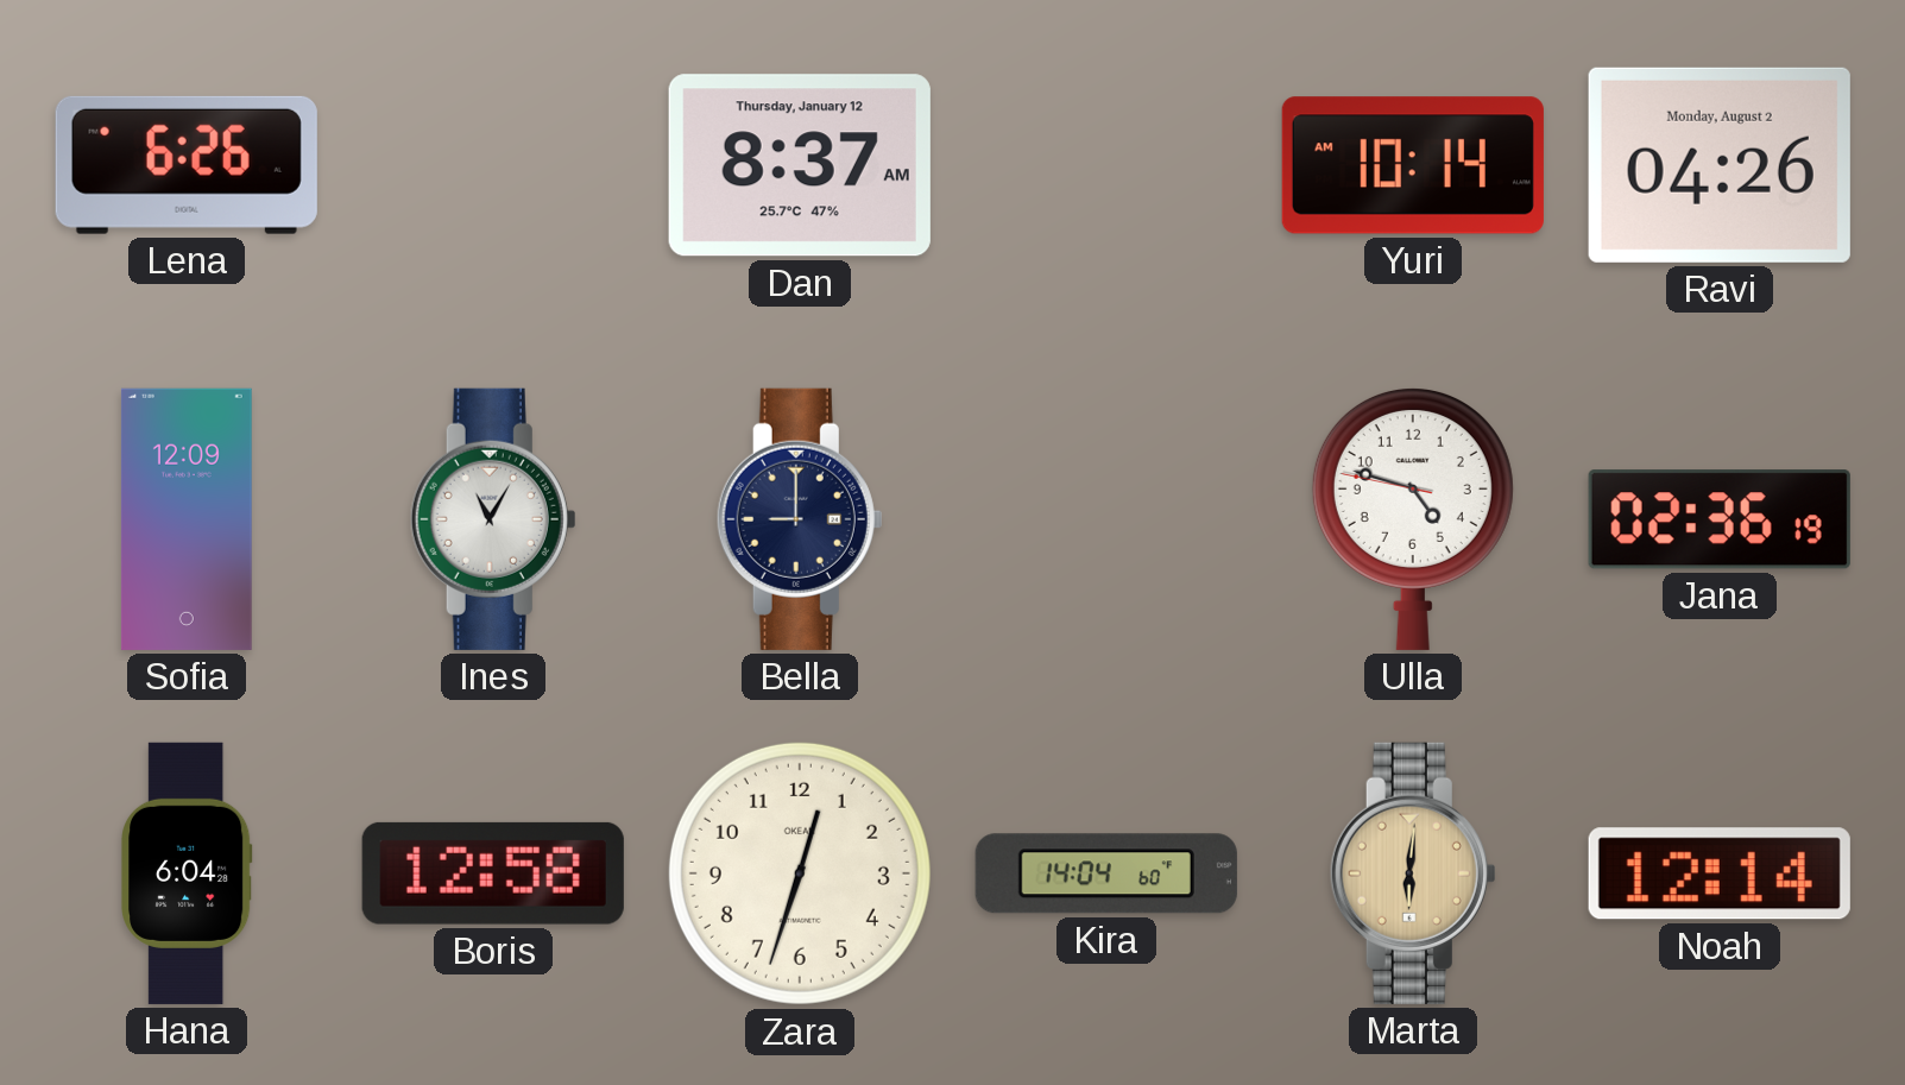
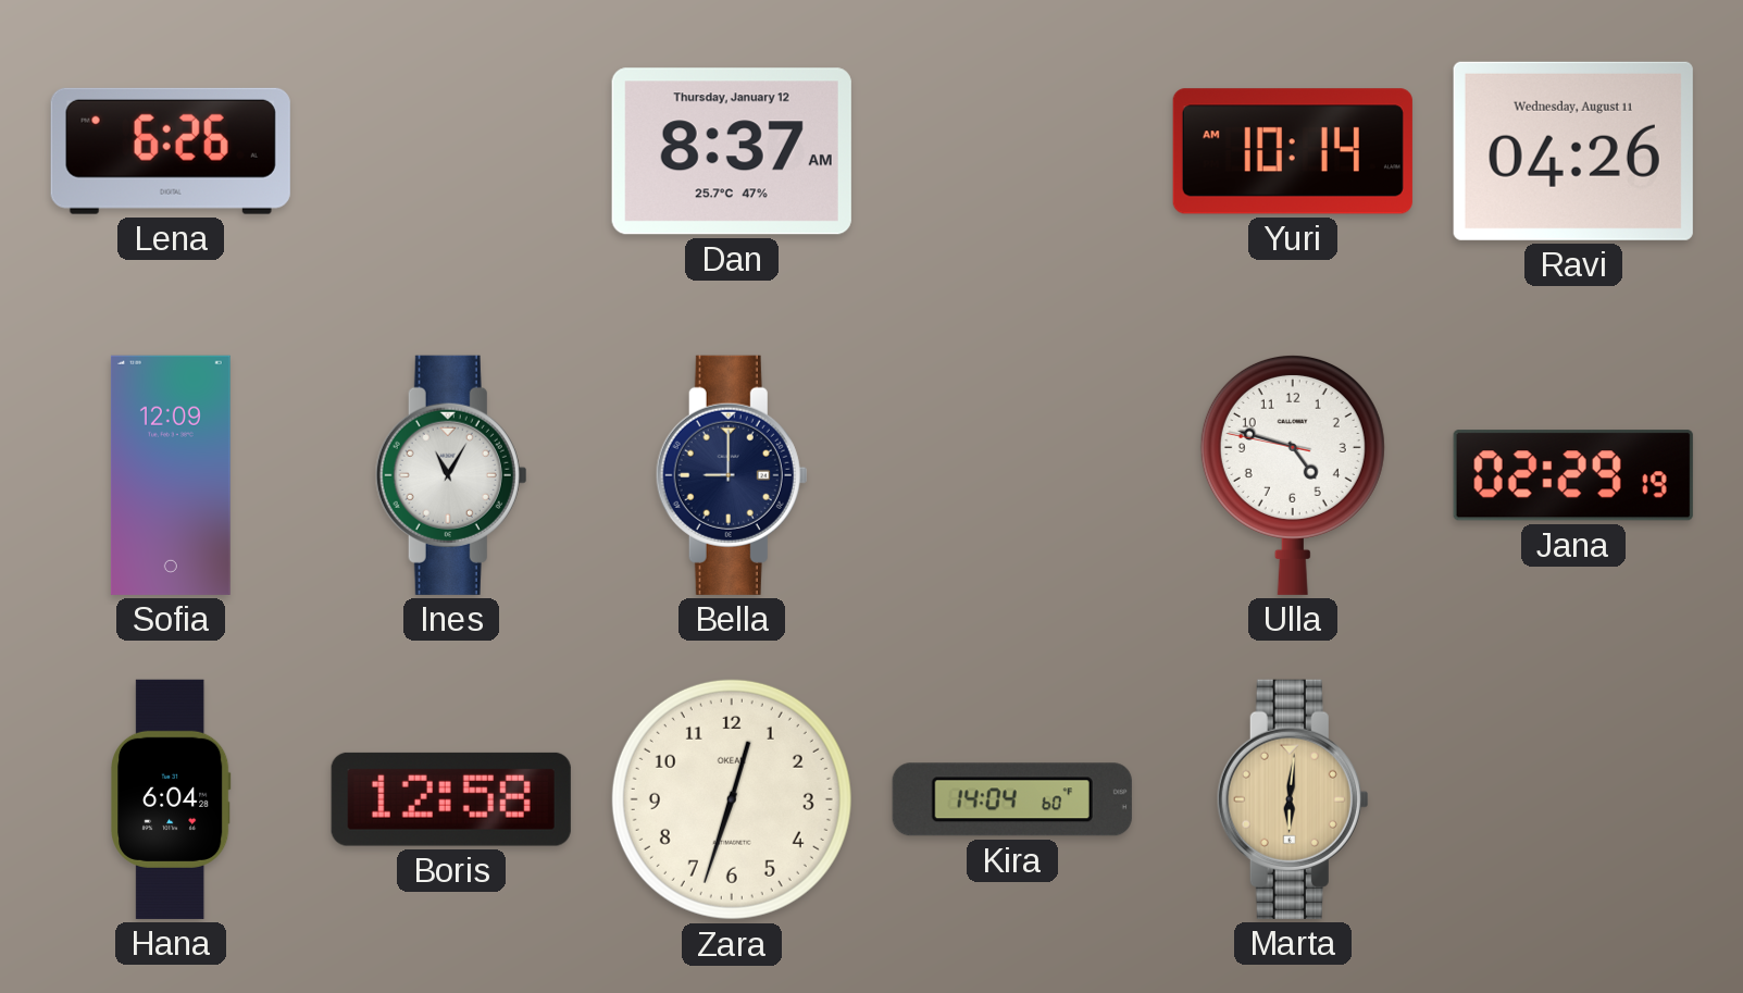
Ravi date: Monday, August 2 -> Wednesday, August 11
Jana: 02:36 -> 02:29
Noah: 12:14 -> none
